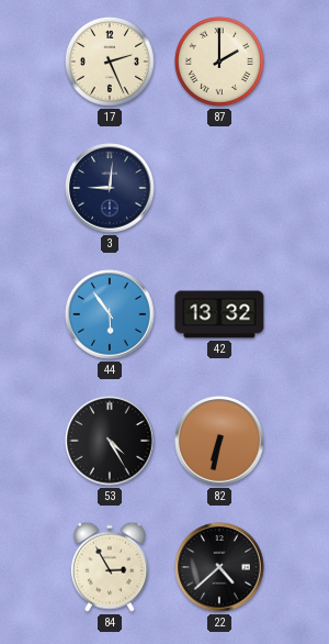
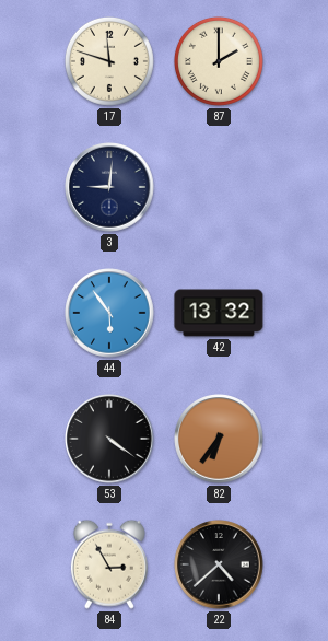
17: 2:26 -> 11:48
53: 4:25 -> 4:21
82: 6:32 -> 6:36
